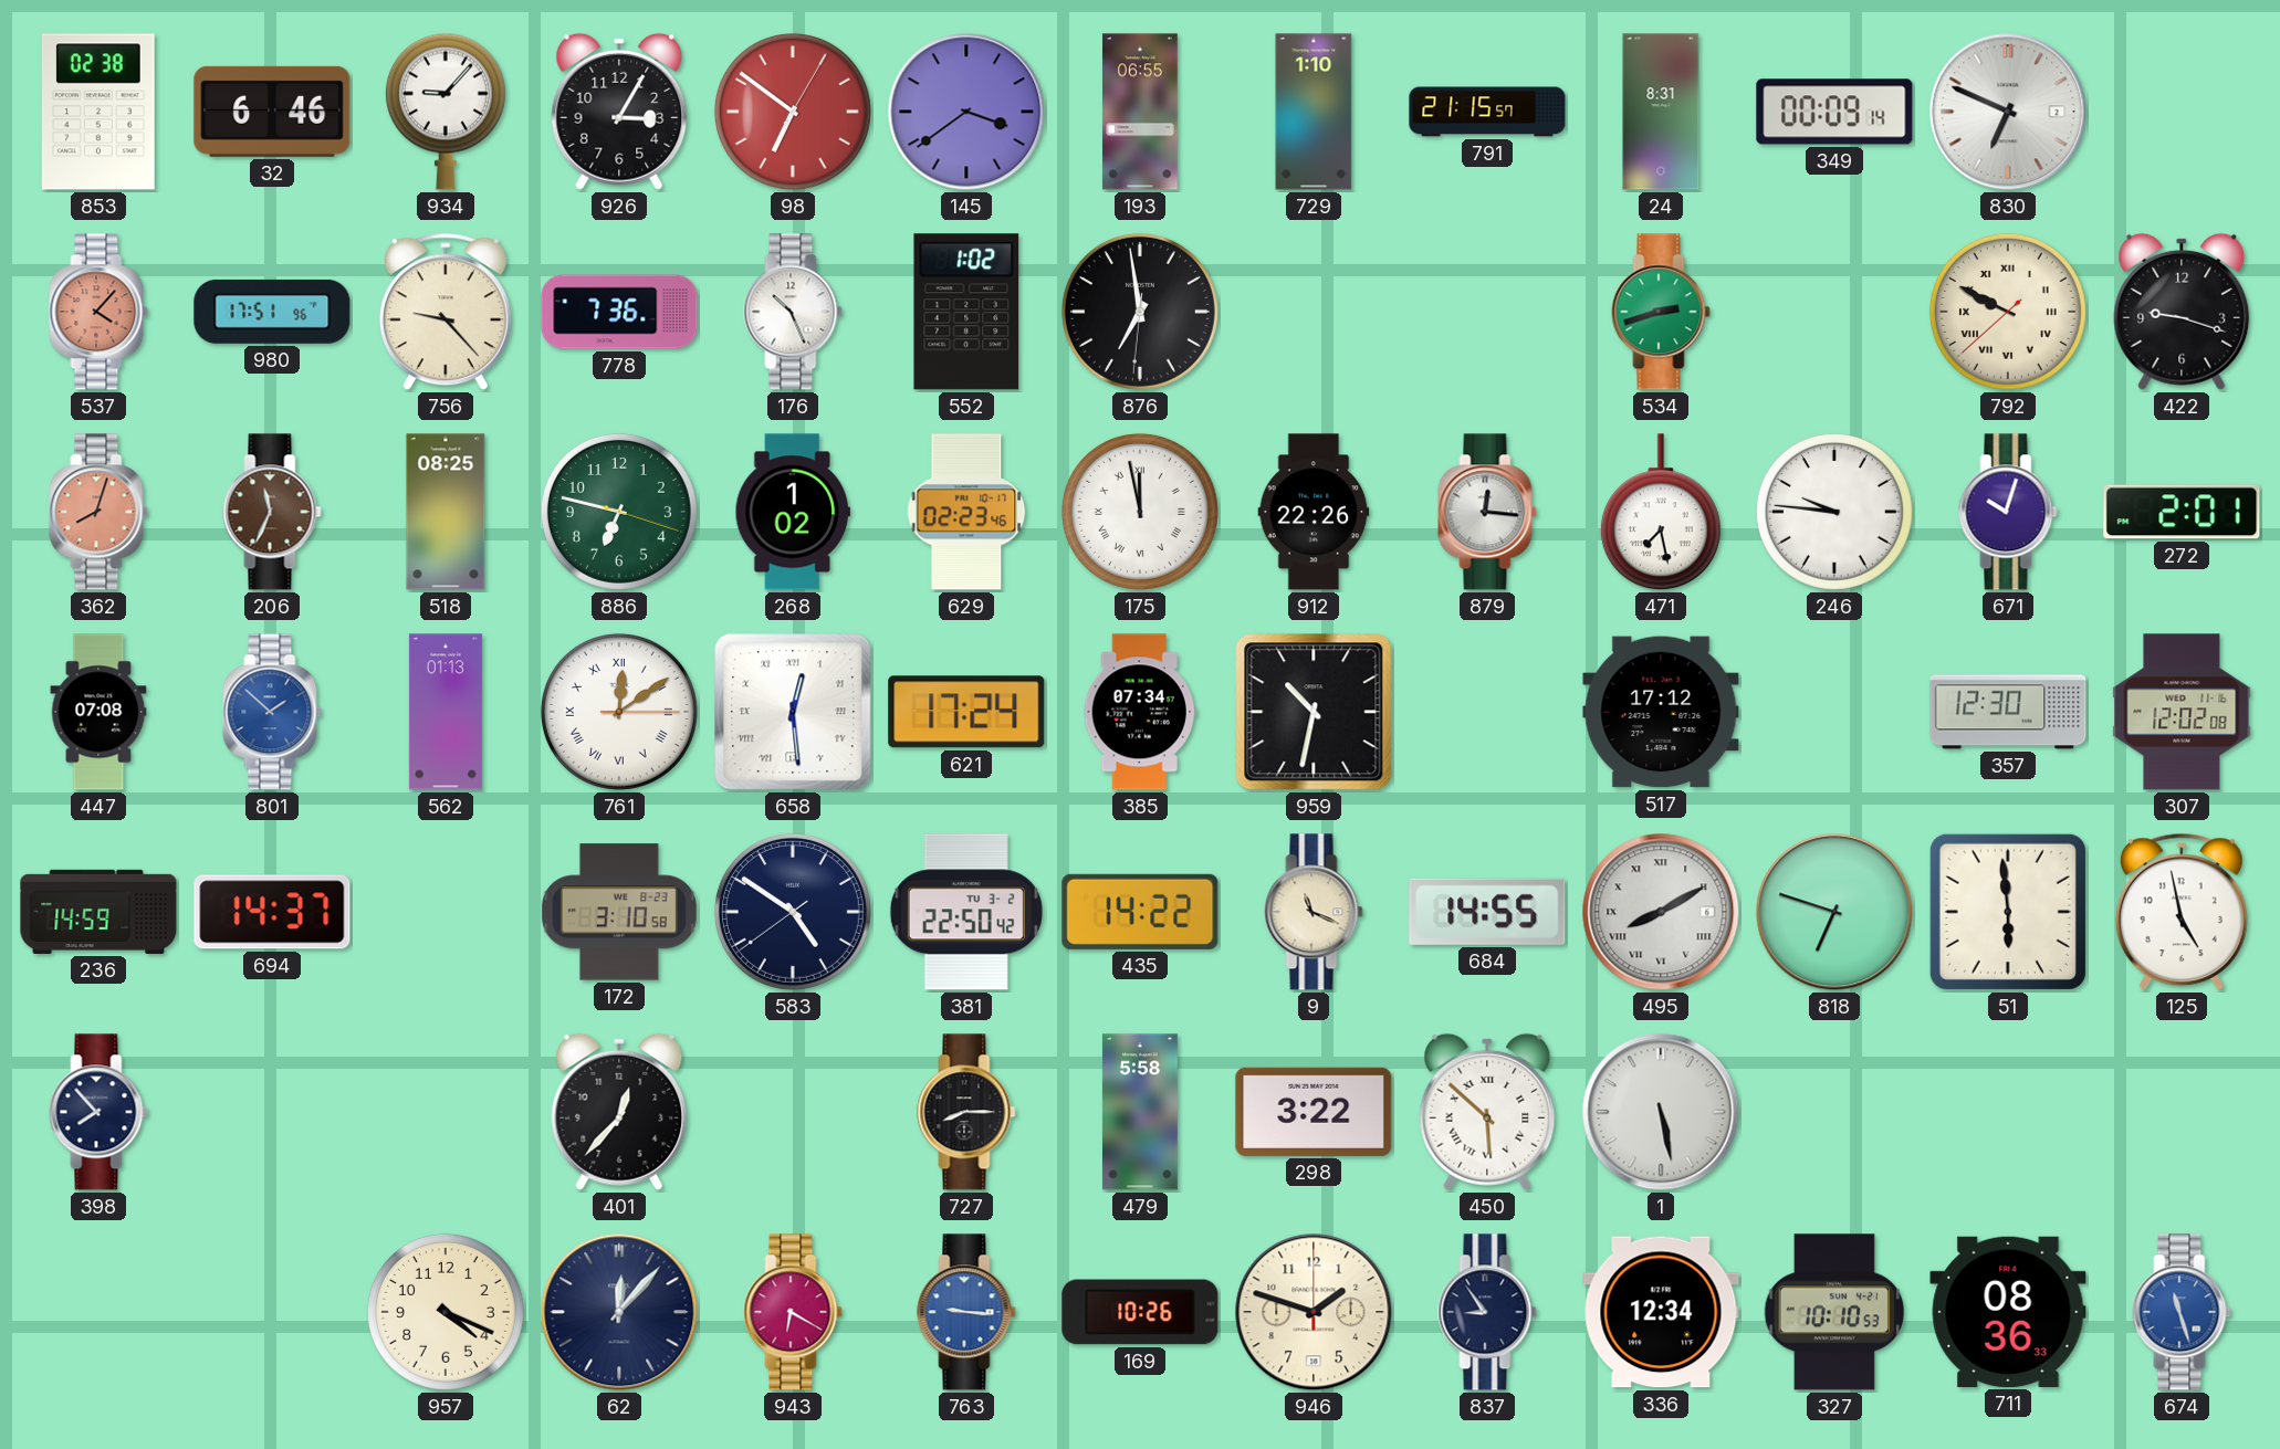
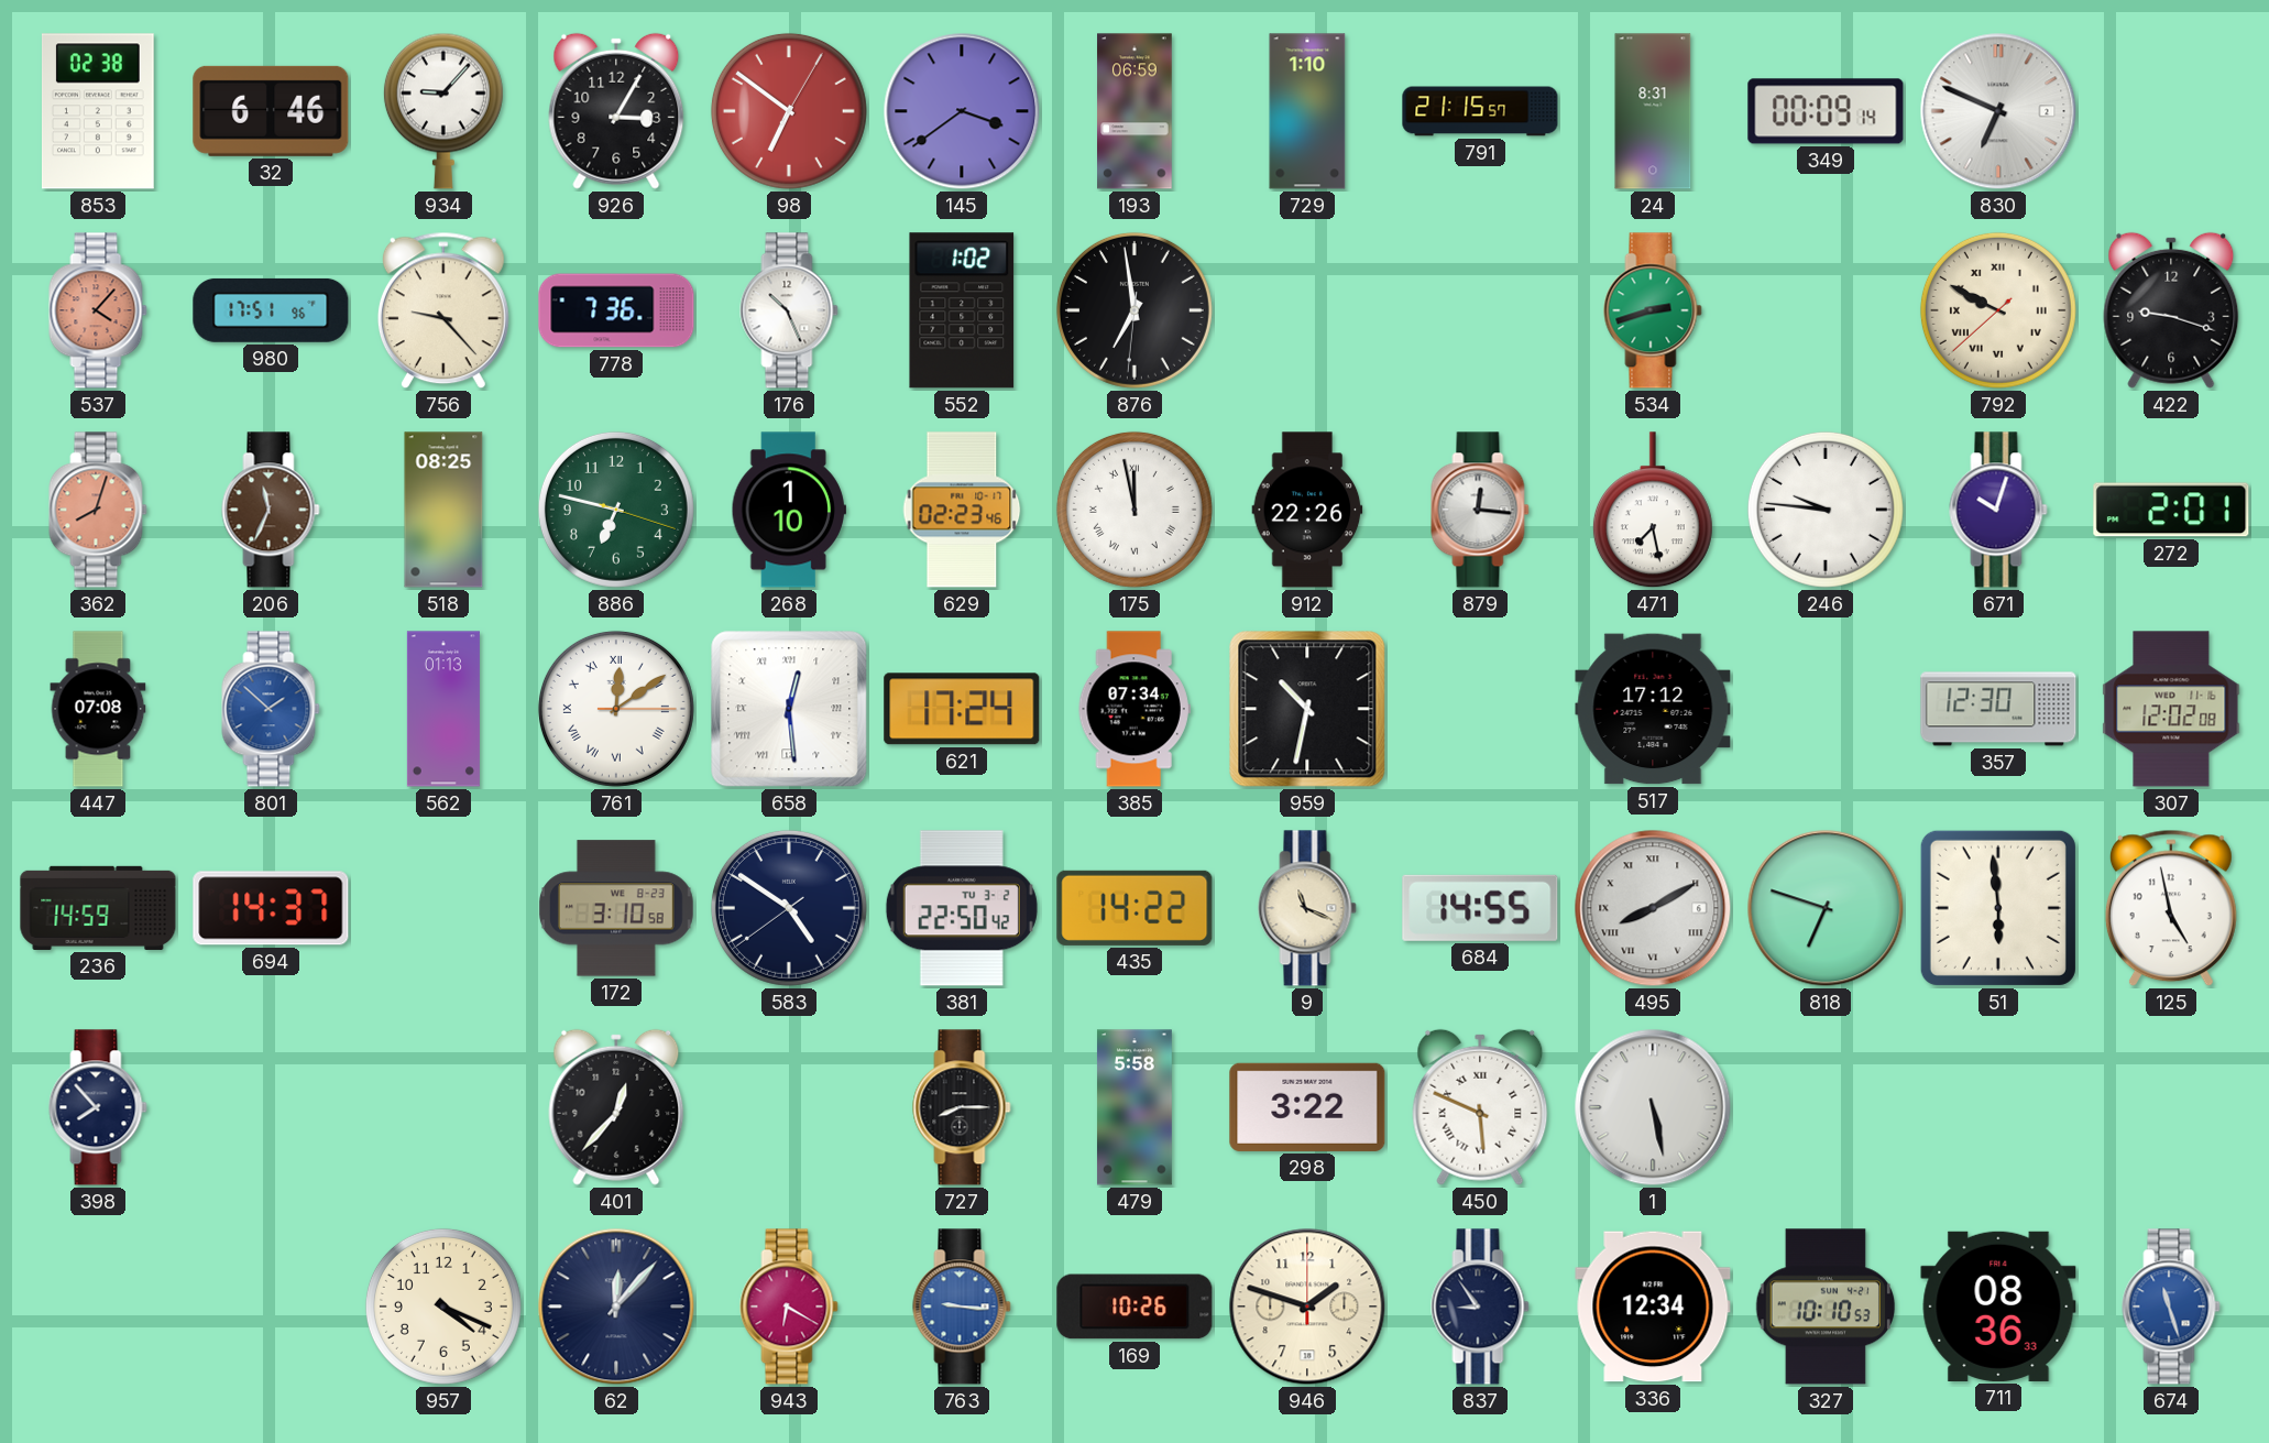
193: 06:55 -> 06:59
268: 1:02 -> 1:10
450: 5:52 -> 5:49
